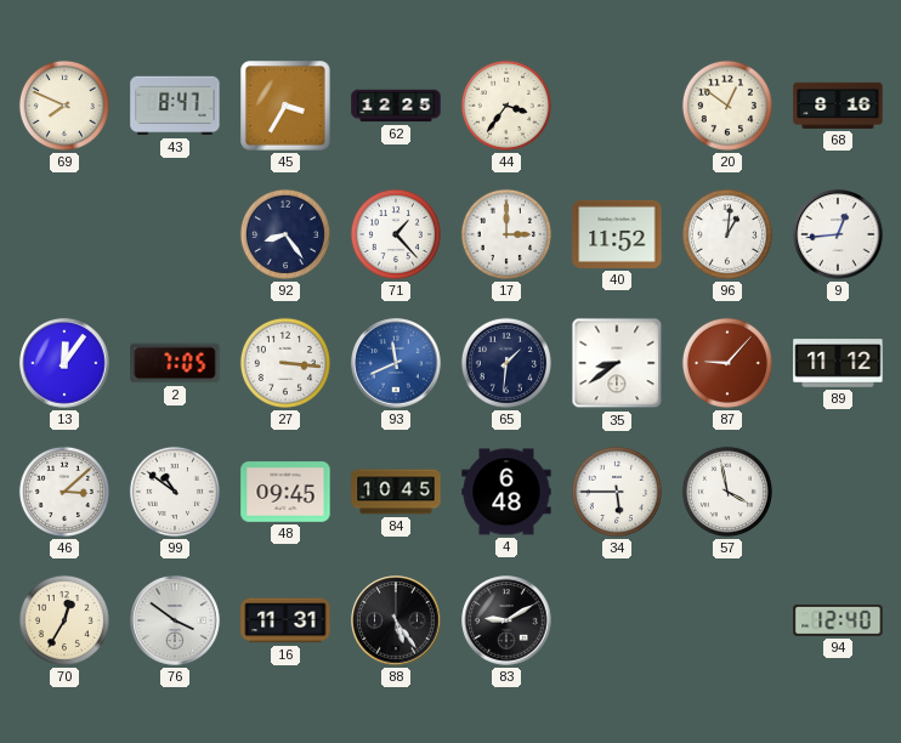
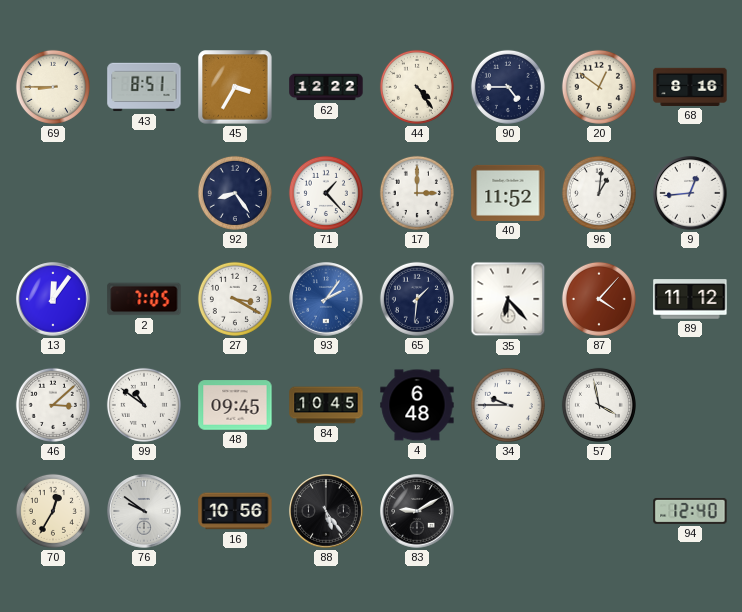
69: 7:49 -> 8:45
43: 8:47 -> 8:51
62: 12:25 -> 12:22
44: 3:36 -> 4:24
90: none -> 4:45
27: 3:16 -> 3:20
93: 11:41 -> 2:06
35: 8:39 -> 6:23
87: 9:07 -> 4:07
34: 5:45 -> 9:45
76: 3:51 -> 9:51
16: 11:31 -> 10:56
